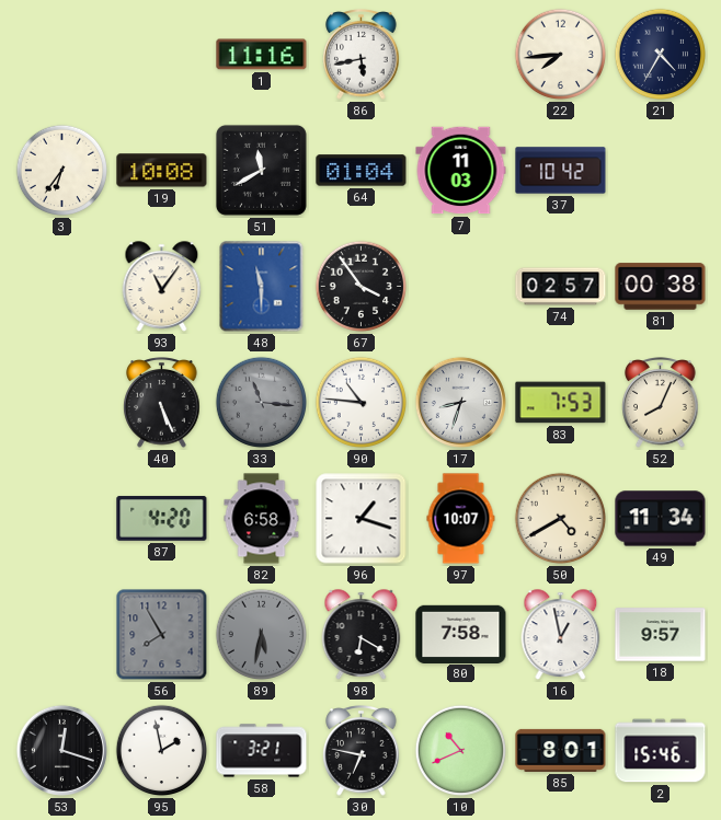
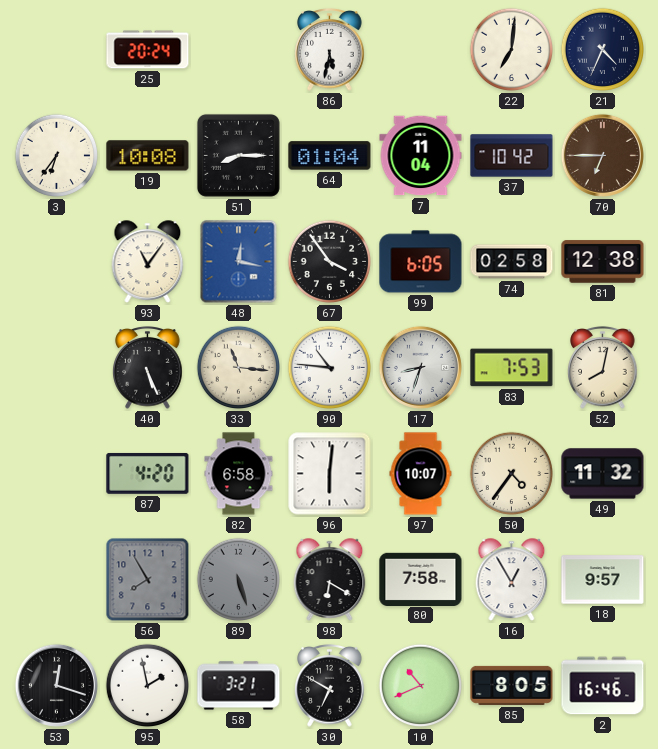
25: none -> 20:24
1: 11:16 -> none
86: 5:43 -> 5:32
22: 7:44 -> 7:01
21: 4:35 -> 4:34
51: 11:40 -> 8:15
7: 11:03 -> 11:04
70: none -> 6:45
48: 11:30 -> 12:17
99: none -> 6:05
74: 02:57 -> 02:58
81: 00:38 -> 12:38
33 dial: grey -> cream
52: 8:04 -> 8:02
96: 1:18 -> 6:01
50: 4:40 -> 4:36
49: 11:34 -> 11:32
89: 5:32 -> 5:27
16: 12:58 -> 12:55
30: 6:47 -> 6:50
85: 8:01 -> 8:05
2: 15:46 -> 16:46
